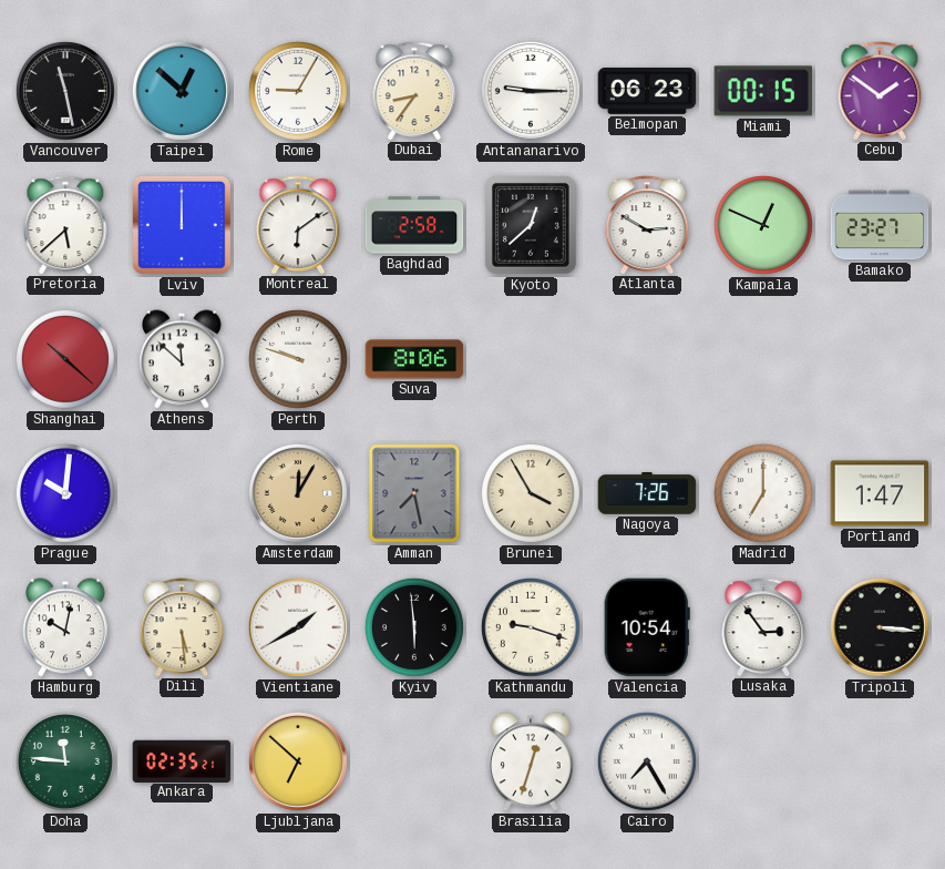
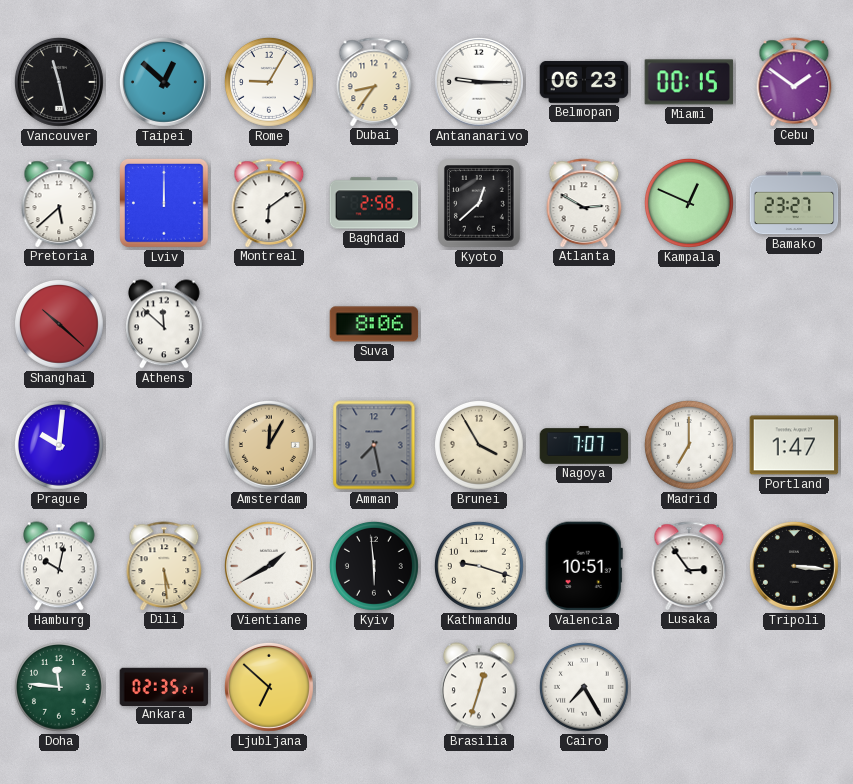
Perth: 9:48 -> none
Nagoya: 7:26 -> 7:07
Valencia: 10:54 -> 10:51
